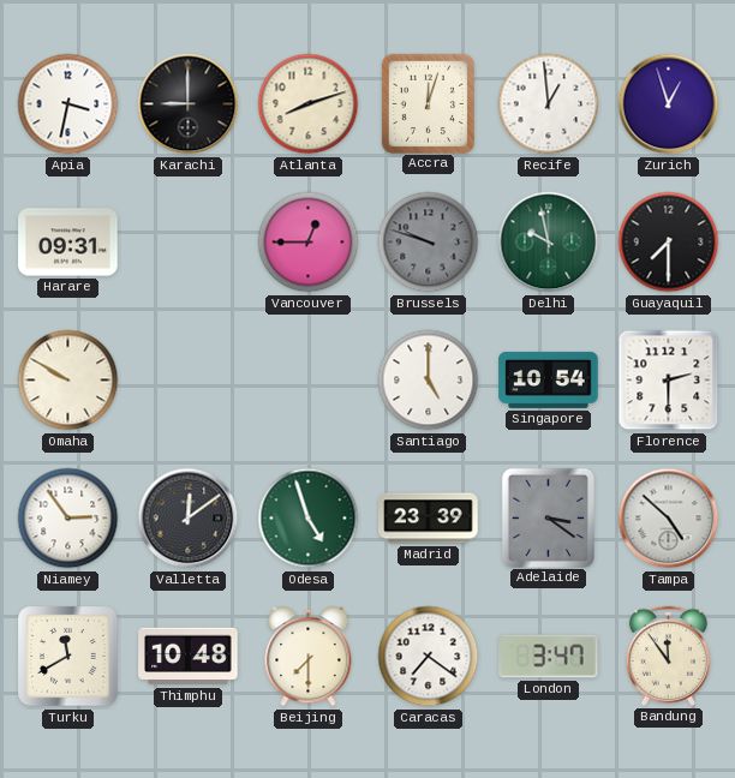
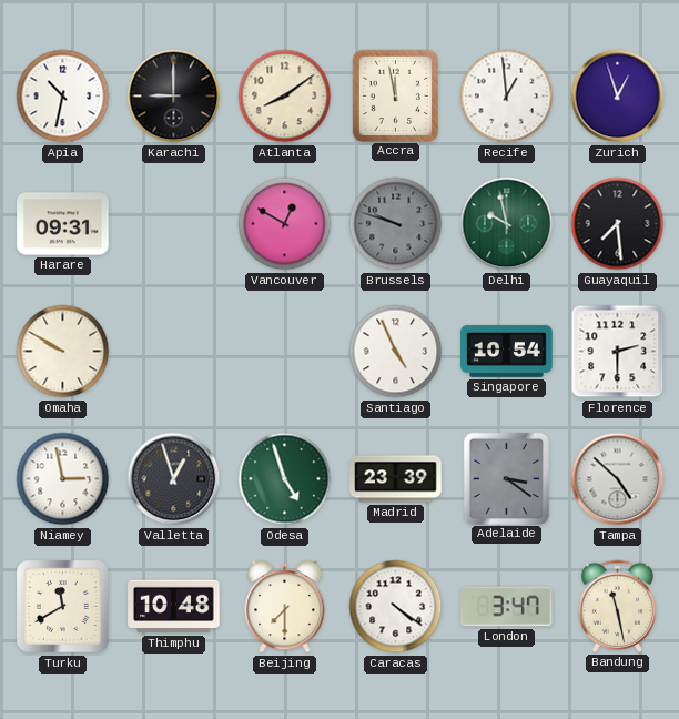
Apia: 3:32 -> 10:32
Atlanta: 8:12 -> 8:09
Accra: 12:03 -> 11:58
Vancouver: 12:45 -> 12:50
Guayaquil: 7:30 -> 7:29
Santiago: 5:00 -> 4:56
Niamey: 2:54 -> 2:58
Valletta: 12:09 -> 12:57
Caracas: 7:21 -> 4:21
Bandung: 11:54 -> 11:28
